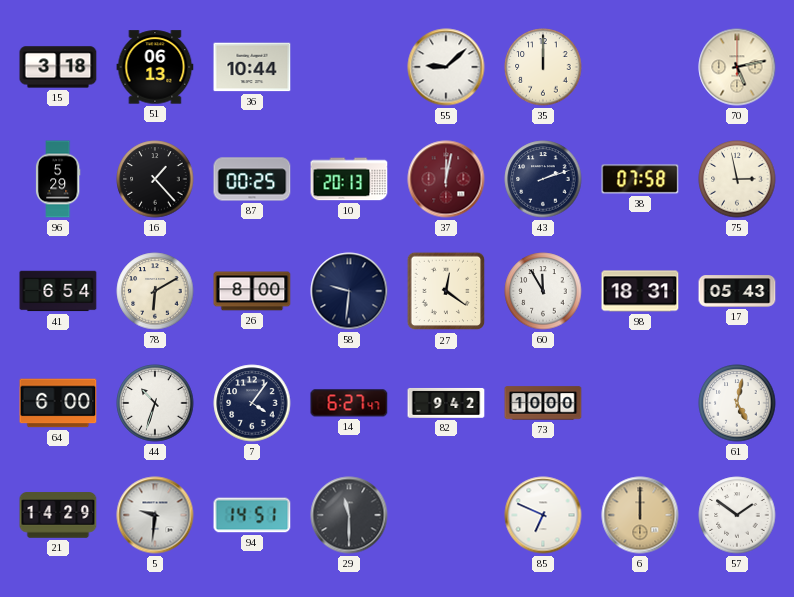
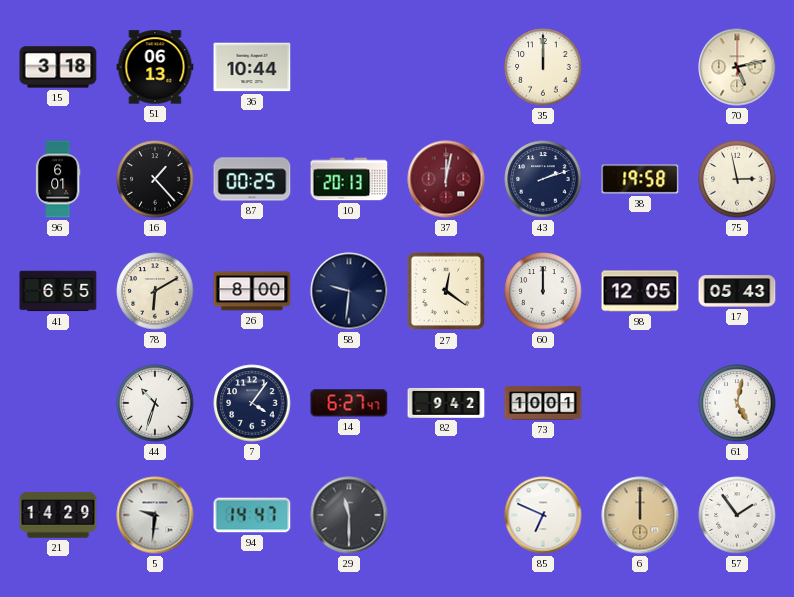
55: 9:08 -> none
96: 5:29 -> 6:01
38: 07:58 -> 19:58
41: 6:54 -> 6:55
60: 11:55 -> 12:00
98: 18:31 -> 12:05
64: 6:00 -> none
73: 10:00 -> 10:01
94: 14:51 -> 14:47
57: 1:51 -> 1:54
